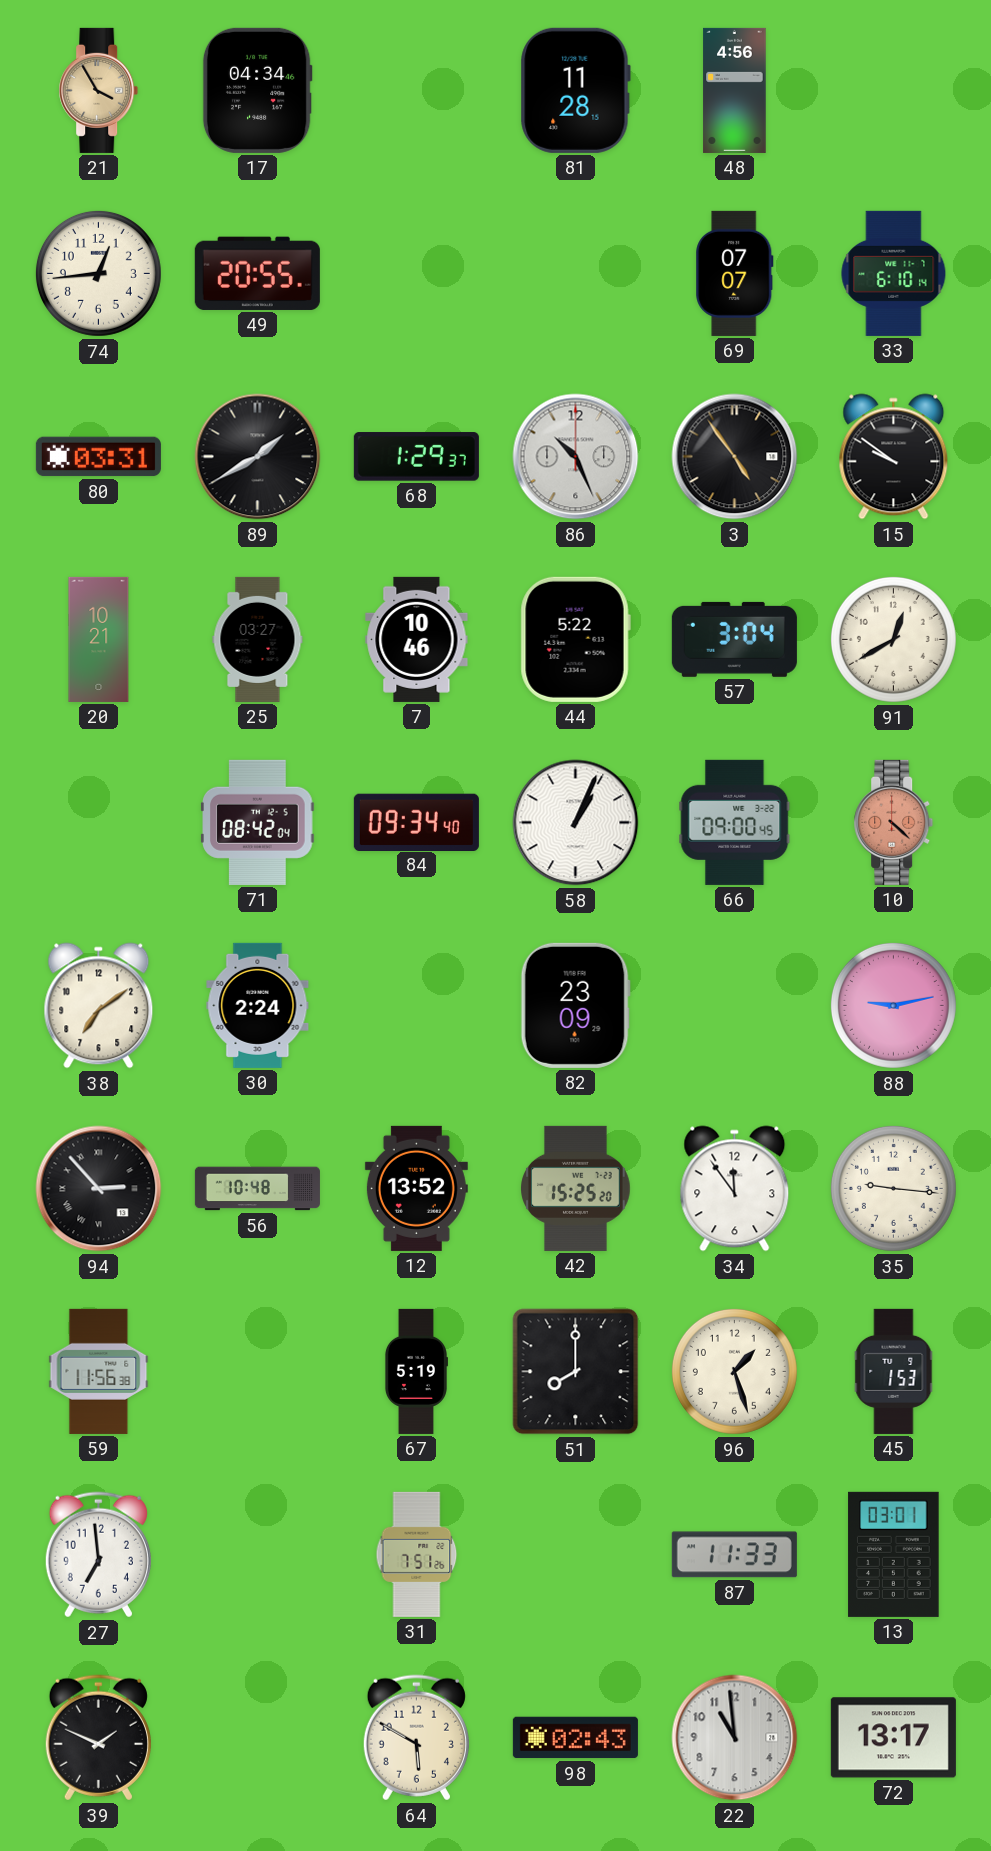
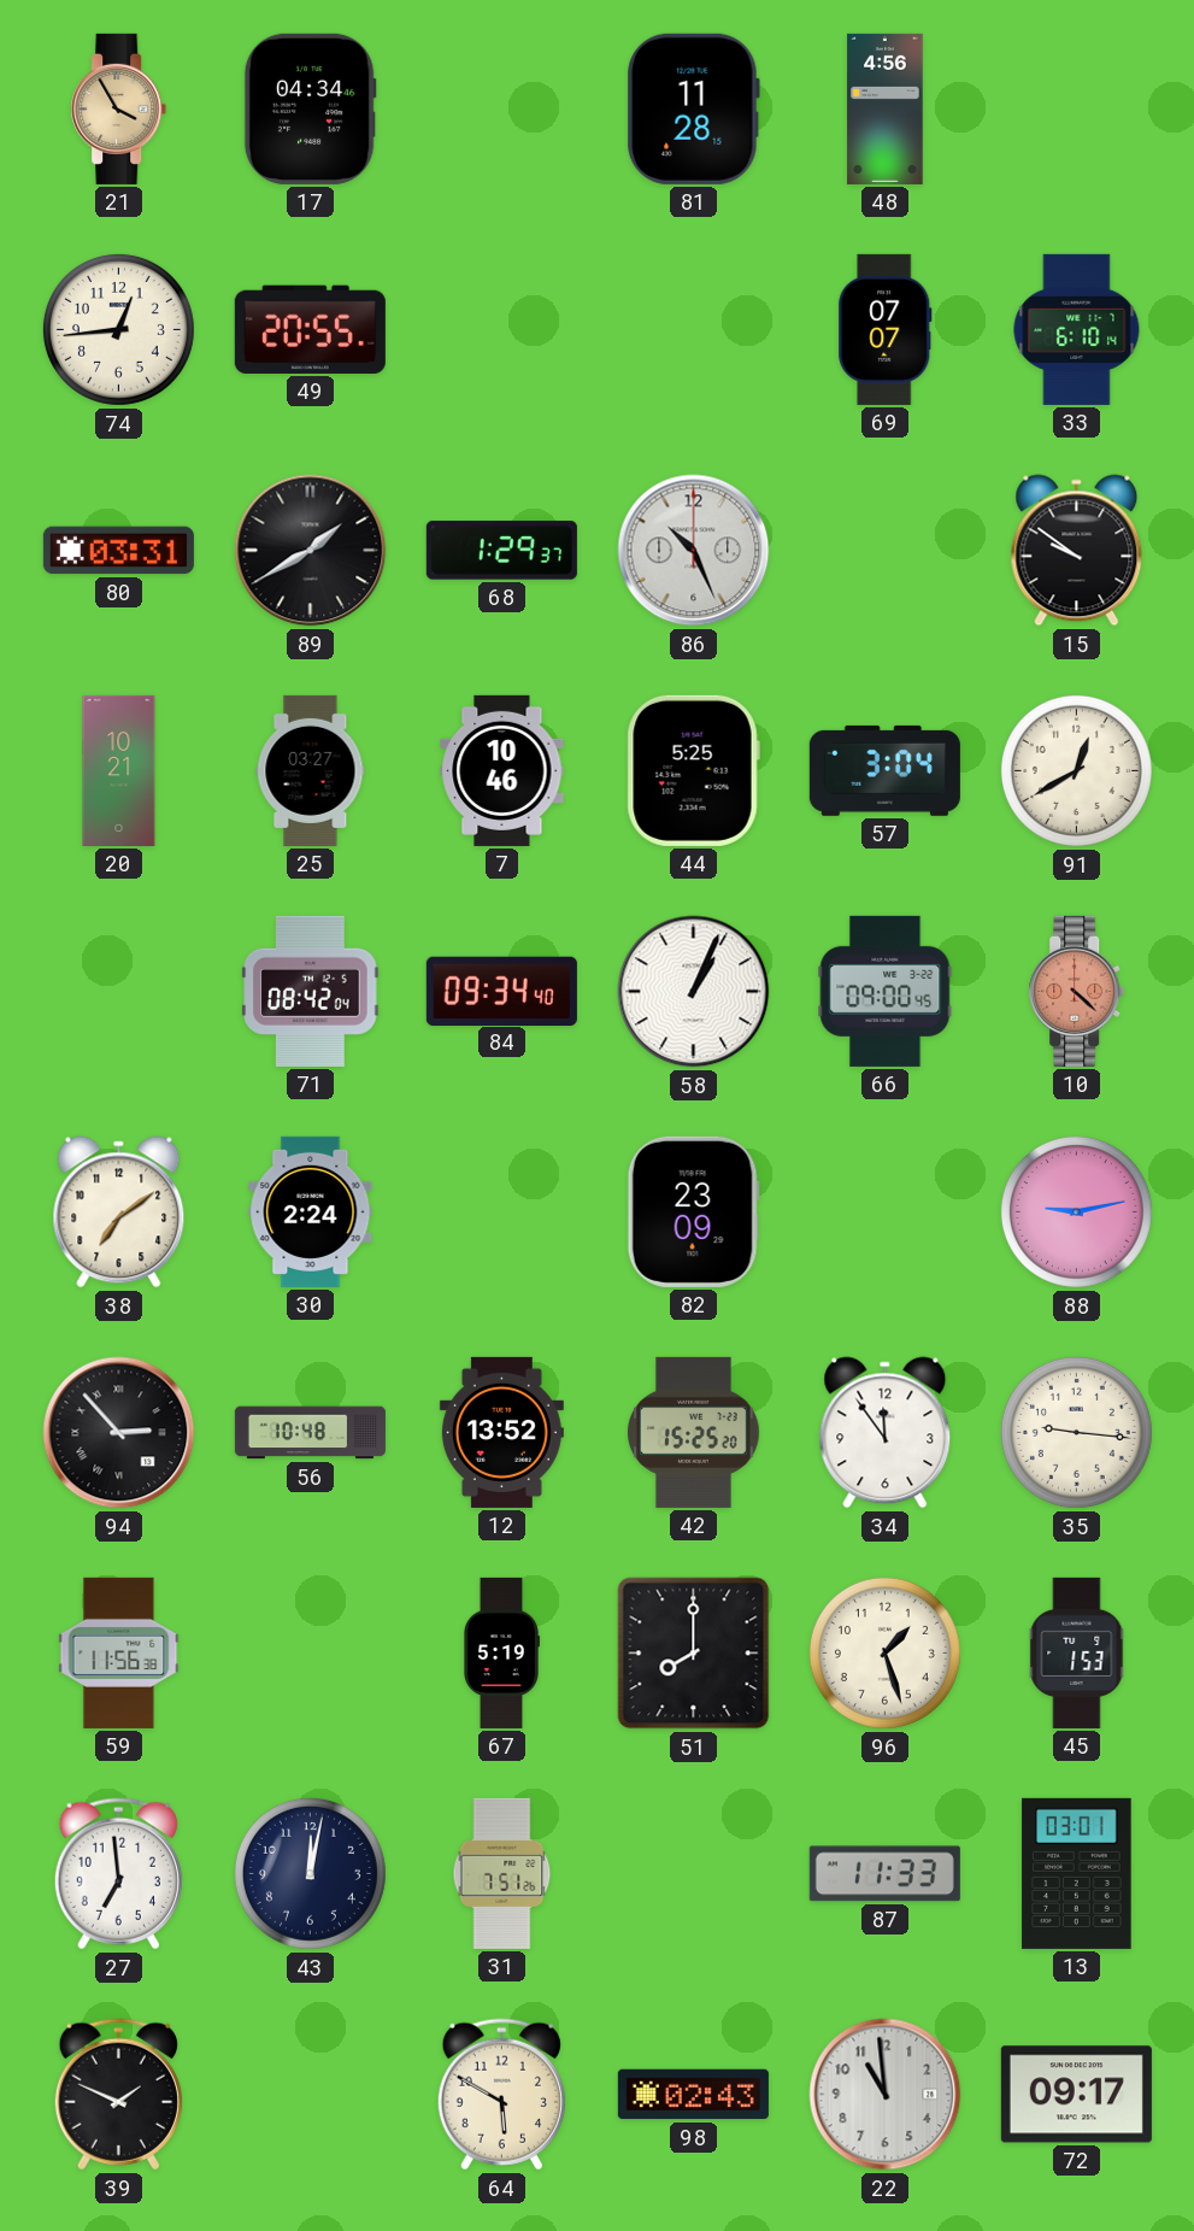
3: 4:54 -> none
44: 5:22 -> 5:25
43: none -> 12:02
72: 13:17 -> 09:17
